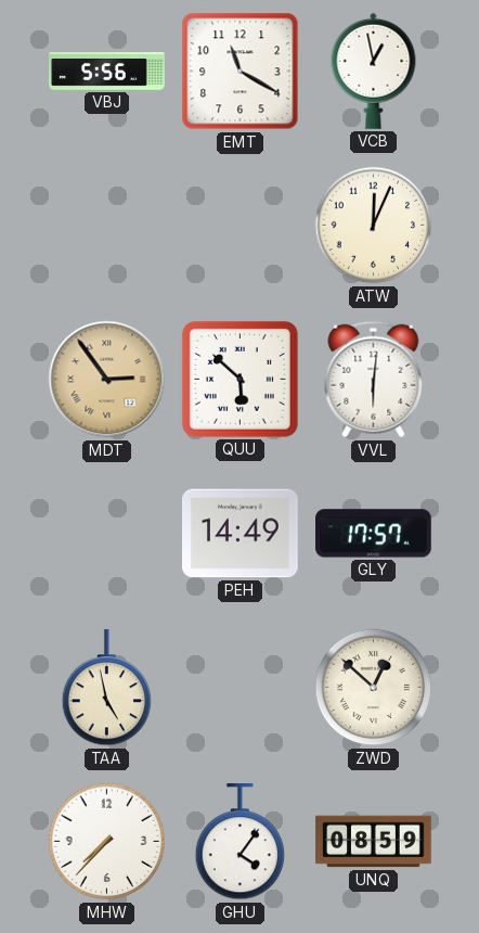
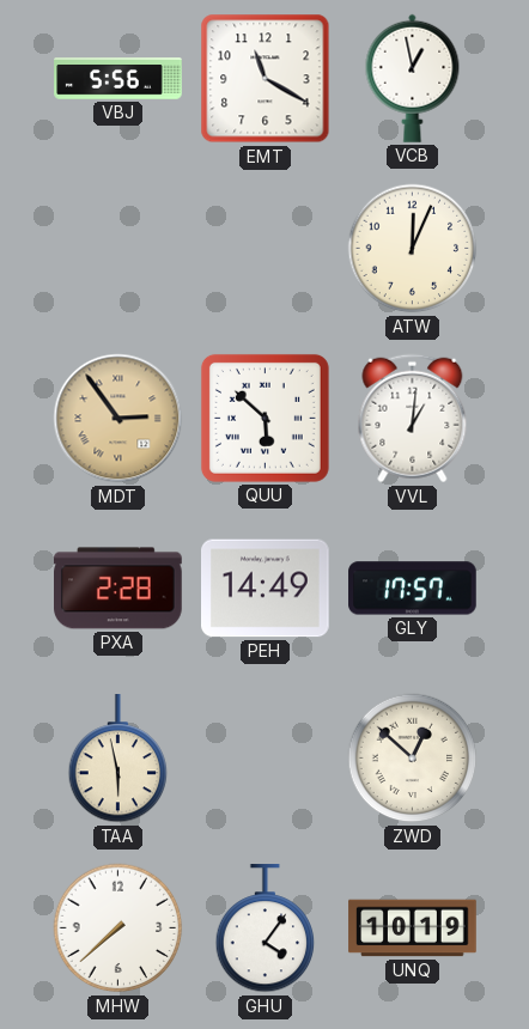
VVL: 6:01 -> 1:01
PXA: none -> 2:28
TAA: 4:58 -> 5:58
MHW: 7:37 -> 7:38
UNQ: 08:59 -> 10:19
